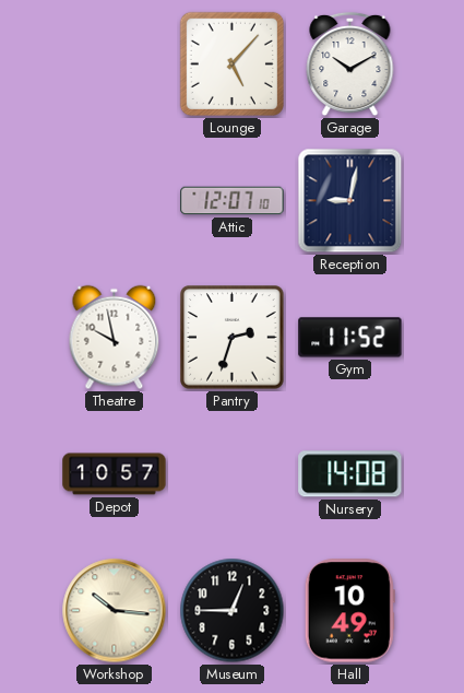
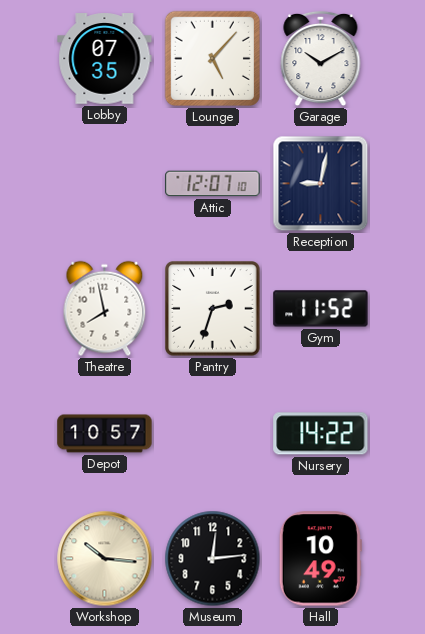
Lobby: none -> 07:35
Theatre: 9:58 -> 7:58
Nursery: 14:08 -> 14:22
Museum: 12:45 -> 12:14
